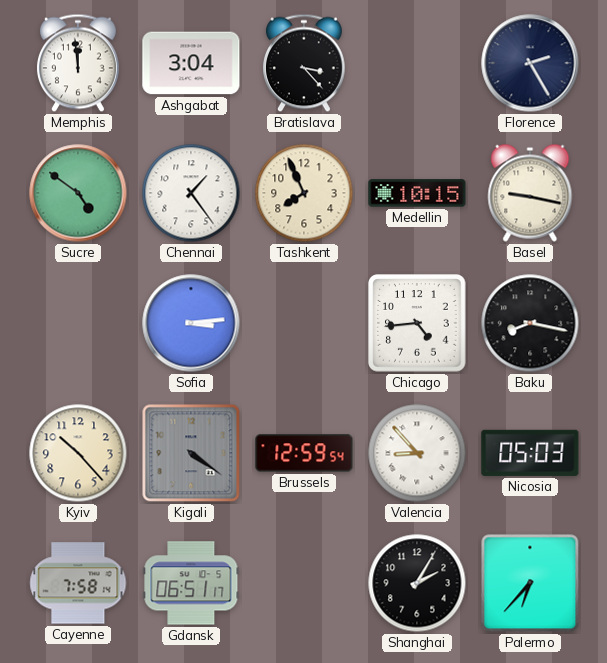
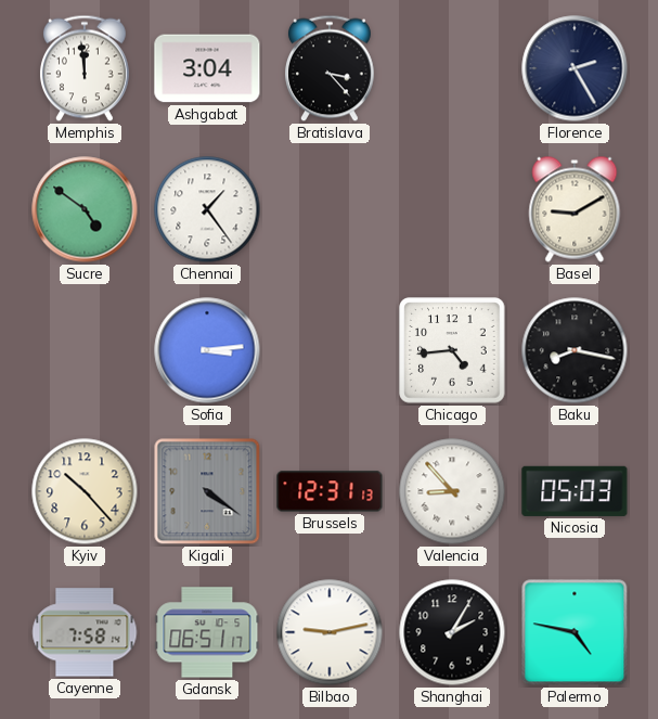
Tashkent: 7:56 -> none
Medellin: 10:15 -> none
Basel: 9:17 -> 9:10
Brussels: 12:59 -> 12:31
Bilbao: none -> 9:13
Palermo: 6:37 -> 4:47
